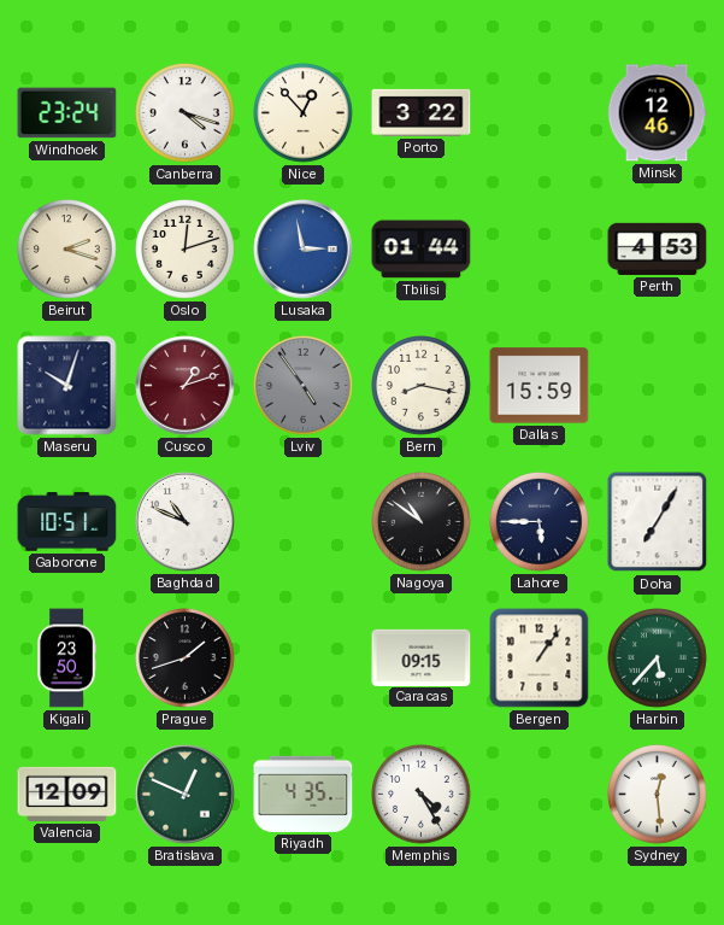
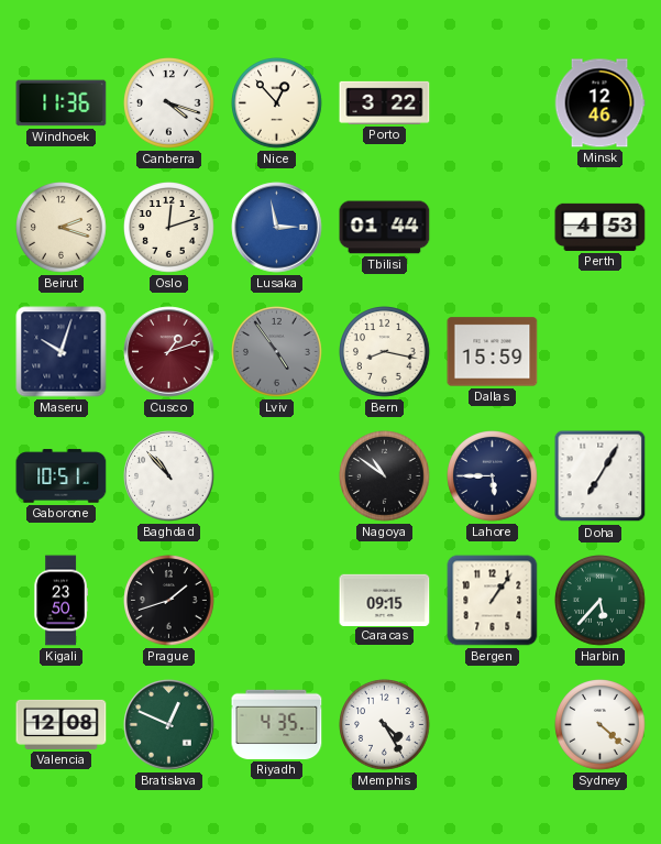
Windhoek: 23:24 -> 11:36
Baghdad: 10:49 -> 10:53
Valencia: 12:09 -> 12:08
Sydney: 12:29 -> 4:22
